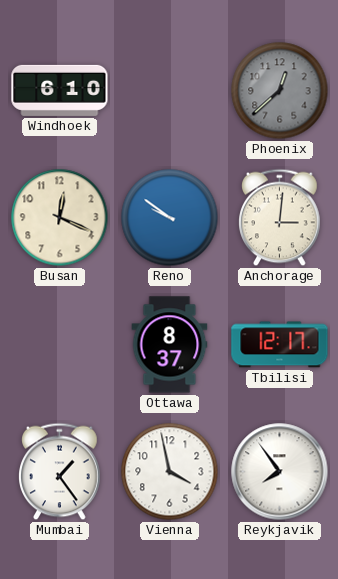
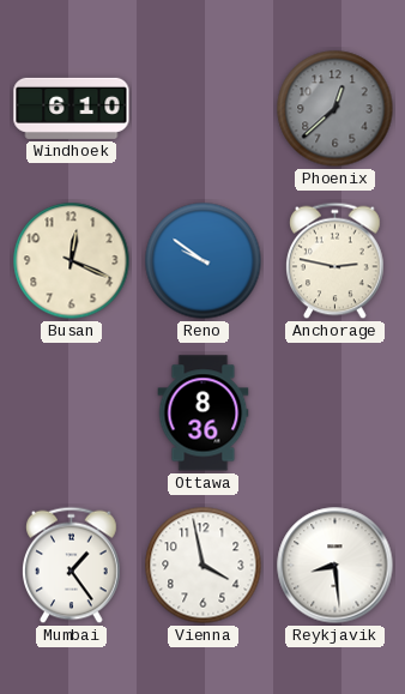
Anchorage: 3:01 -> 2:47
Ottawa: 8:37 -> 8:36
Tbilisi: 12:17 -> none
Reykjavik: 7:54 -> 8:29
